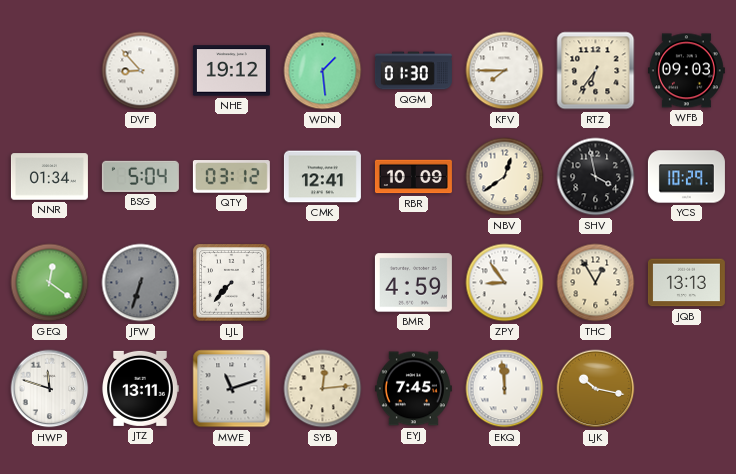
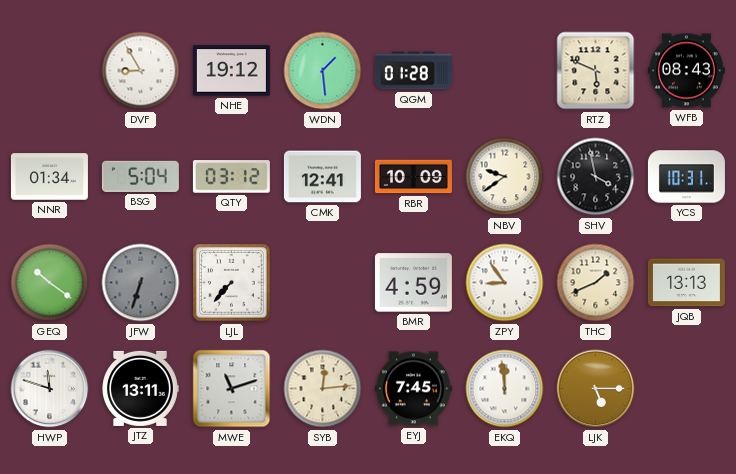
DVF: 8:53 -> 8:55
QGM: 01:30 -> 01:28
KFV: 7:45 -> none
RTZ: 6:36 -> 5:49
WFB: 09:03 -> 08:43
NBV: 12:39 -> 9:39
YCS: 10:29 -> 10:31
GEQ: 12:21 -> 10:21
THC: 12:55 -> 1:41
LJK: 10:17 -> 5:15
